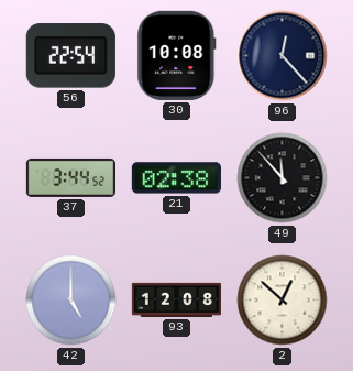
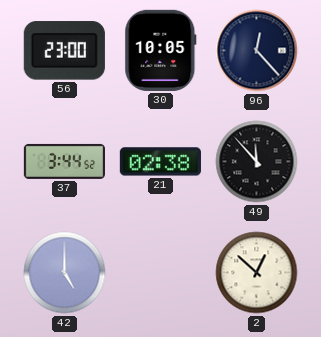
56: 22:54 -> 23:00
30: 10:08 -> 10:05
93: 12:08 -> none
